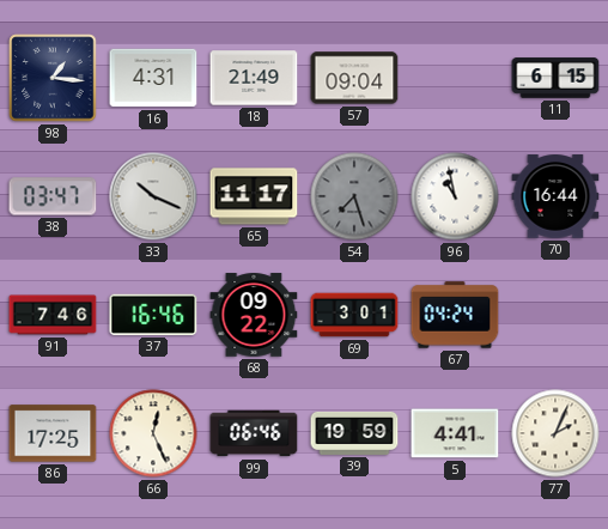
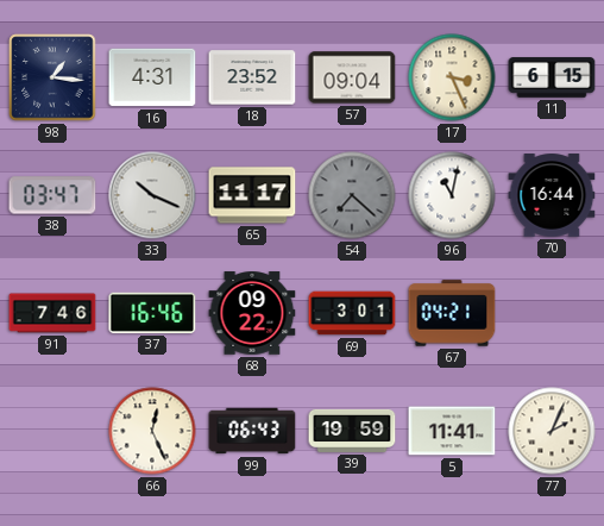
18: 21:49 -> 23:52
17: none -> 3:26
54: 7:27 -> 7:22
96: 10:58 -> 11:02
67: 04:24 -> 04:21
86: 17:25 -> none
99: 06:46 -> 06:43
5: 4:41 -> 11:41
